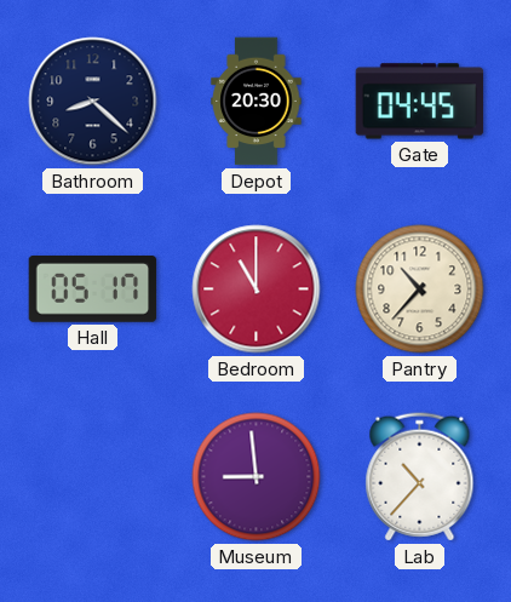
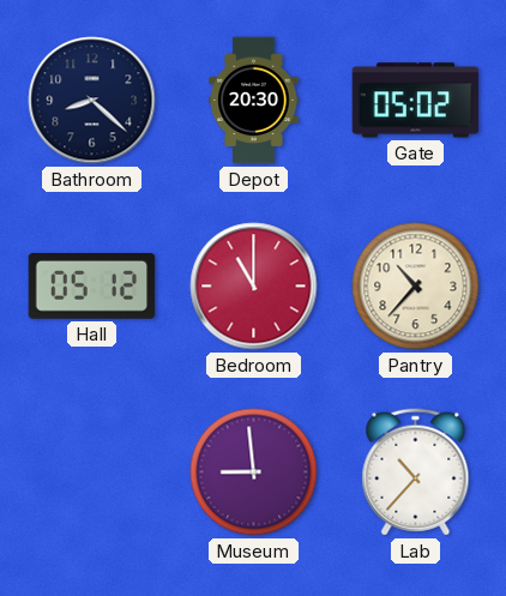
Gate: 04:45 -> 05:02
Hall: 05:17 -> 05:12
